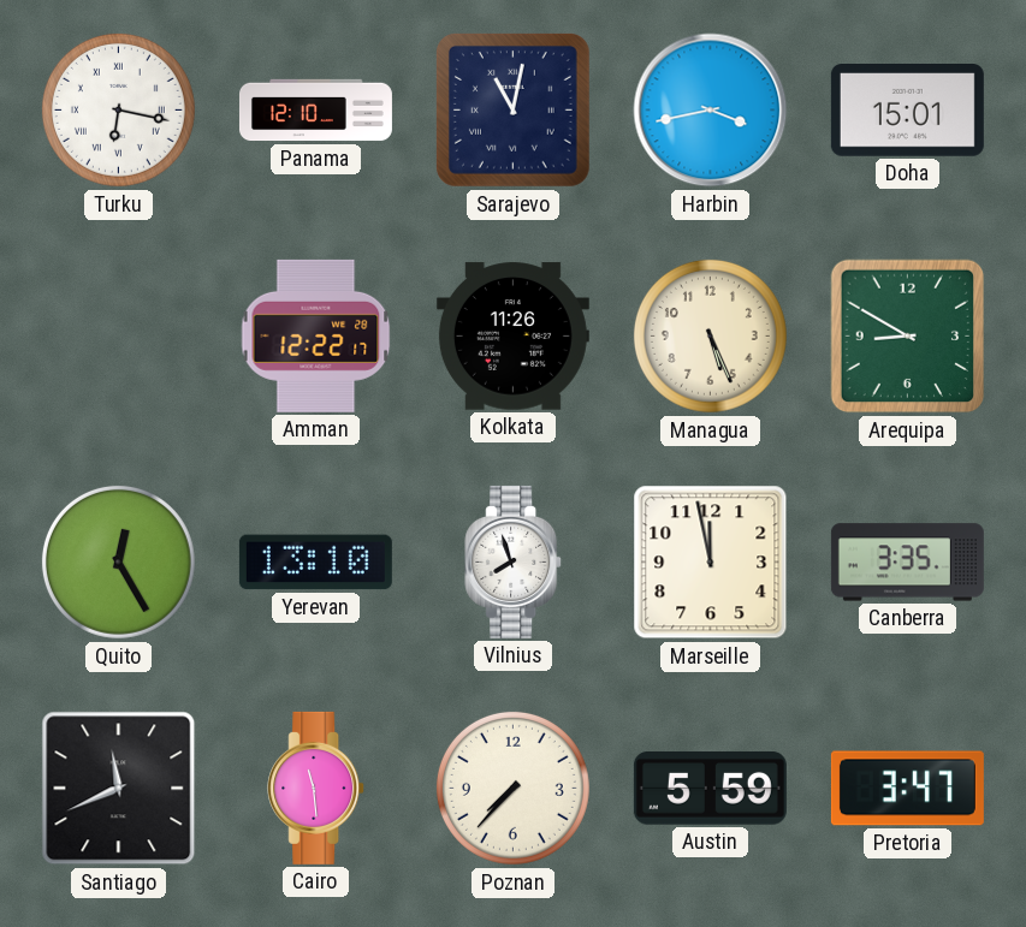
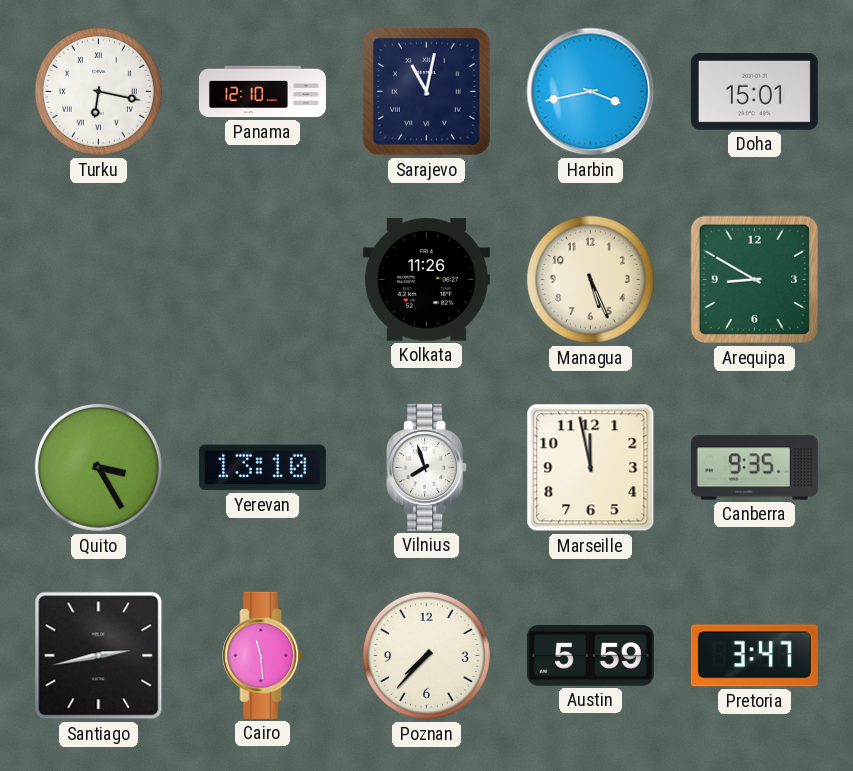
Amman: 12:22 -> none
Quito: 12:25 -> 3:25
Canberra: 3:35 -> 9:35
Santiago: 11:41 -> 2:43
